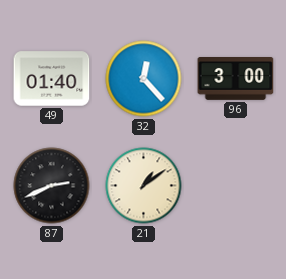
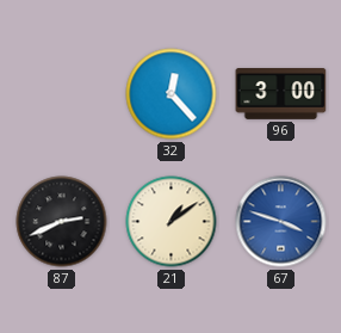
49: 01:40 -> none
67: none -> 3:48
